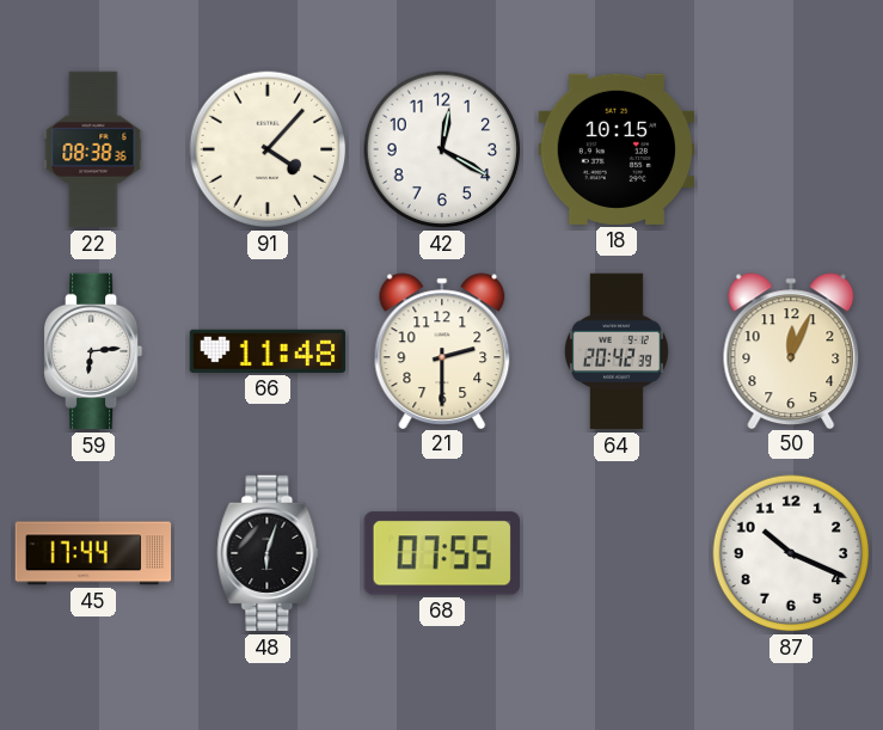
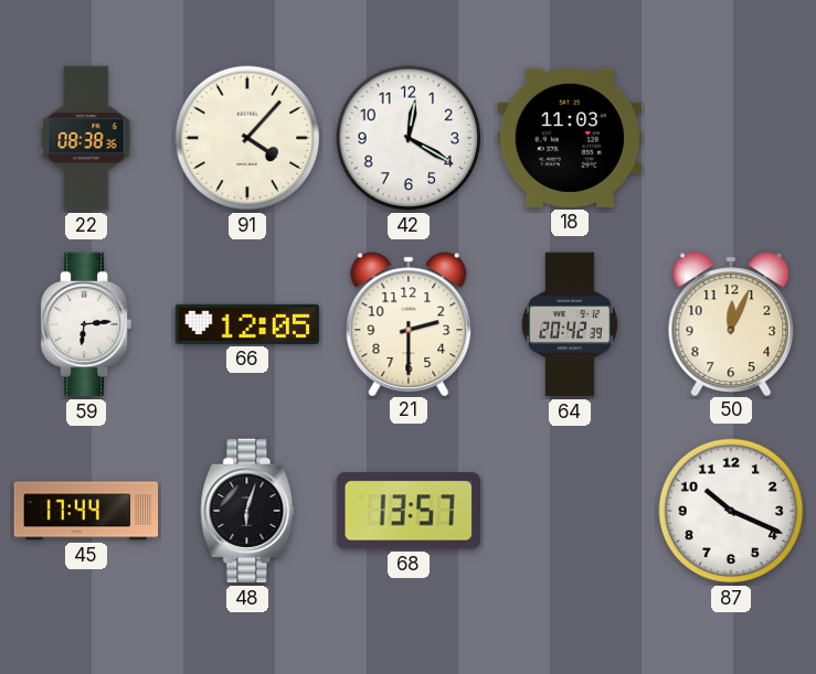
18: 10:15 -> 11:03
66: 11:48 -> 12:05
68: 07:55 -> 13:57
